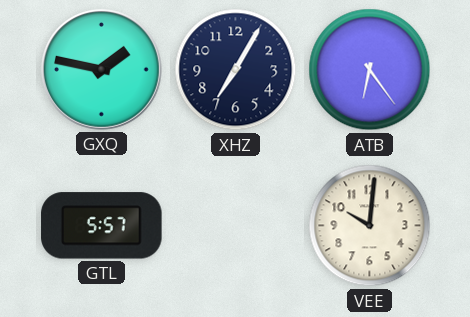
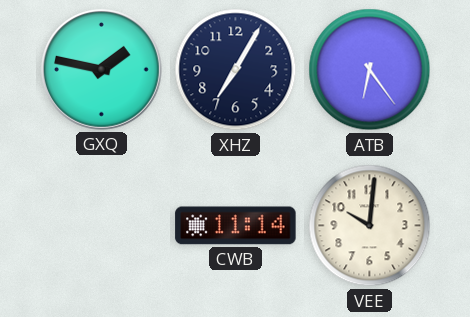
GTL: 5:57 -> none
CWB: none -> 11:14
